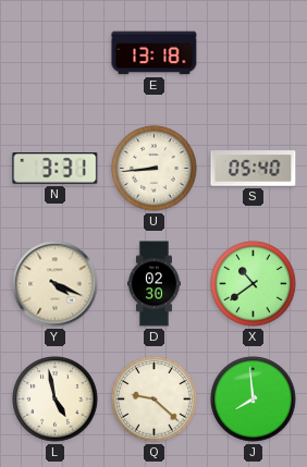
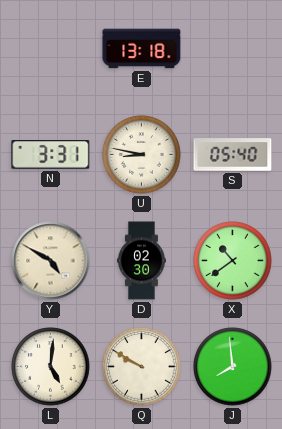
U: 8:44 -> 8:47
Y: 4:19 -> 4:50
L: 4:58 -> 5:01
Q: 9:22 -> 9:50
